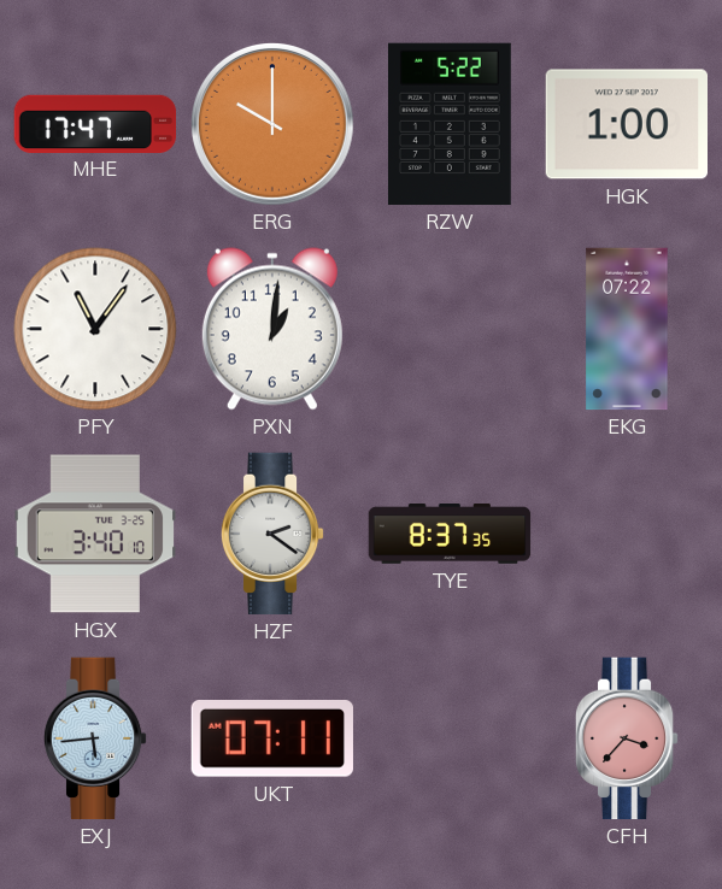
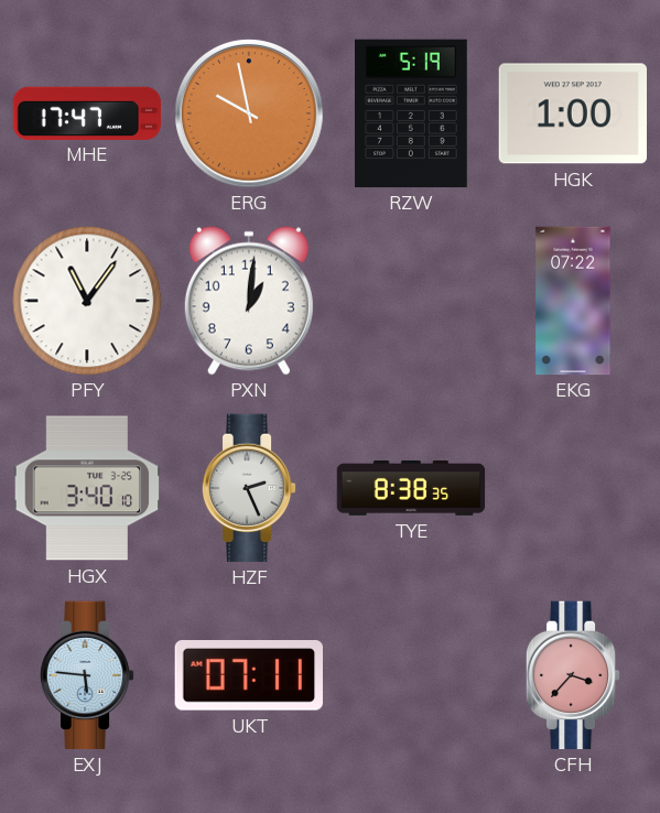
ERG: 10:00 -> 9:58
RZW: 5:22 -> 5:19
HZF: 2:21 -> 2:26
TYE: 8:37 -> 8:38
EXJ: 5:44 -> 5:46
